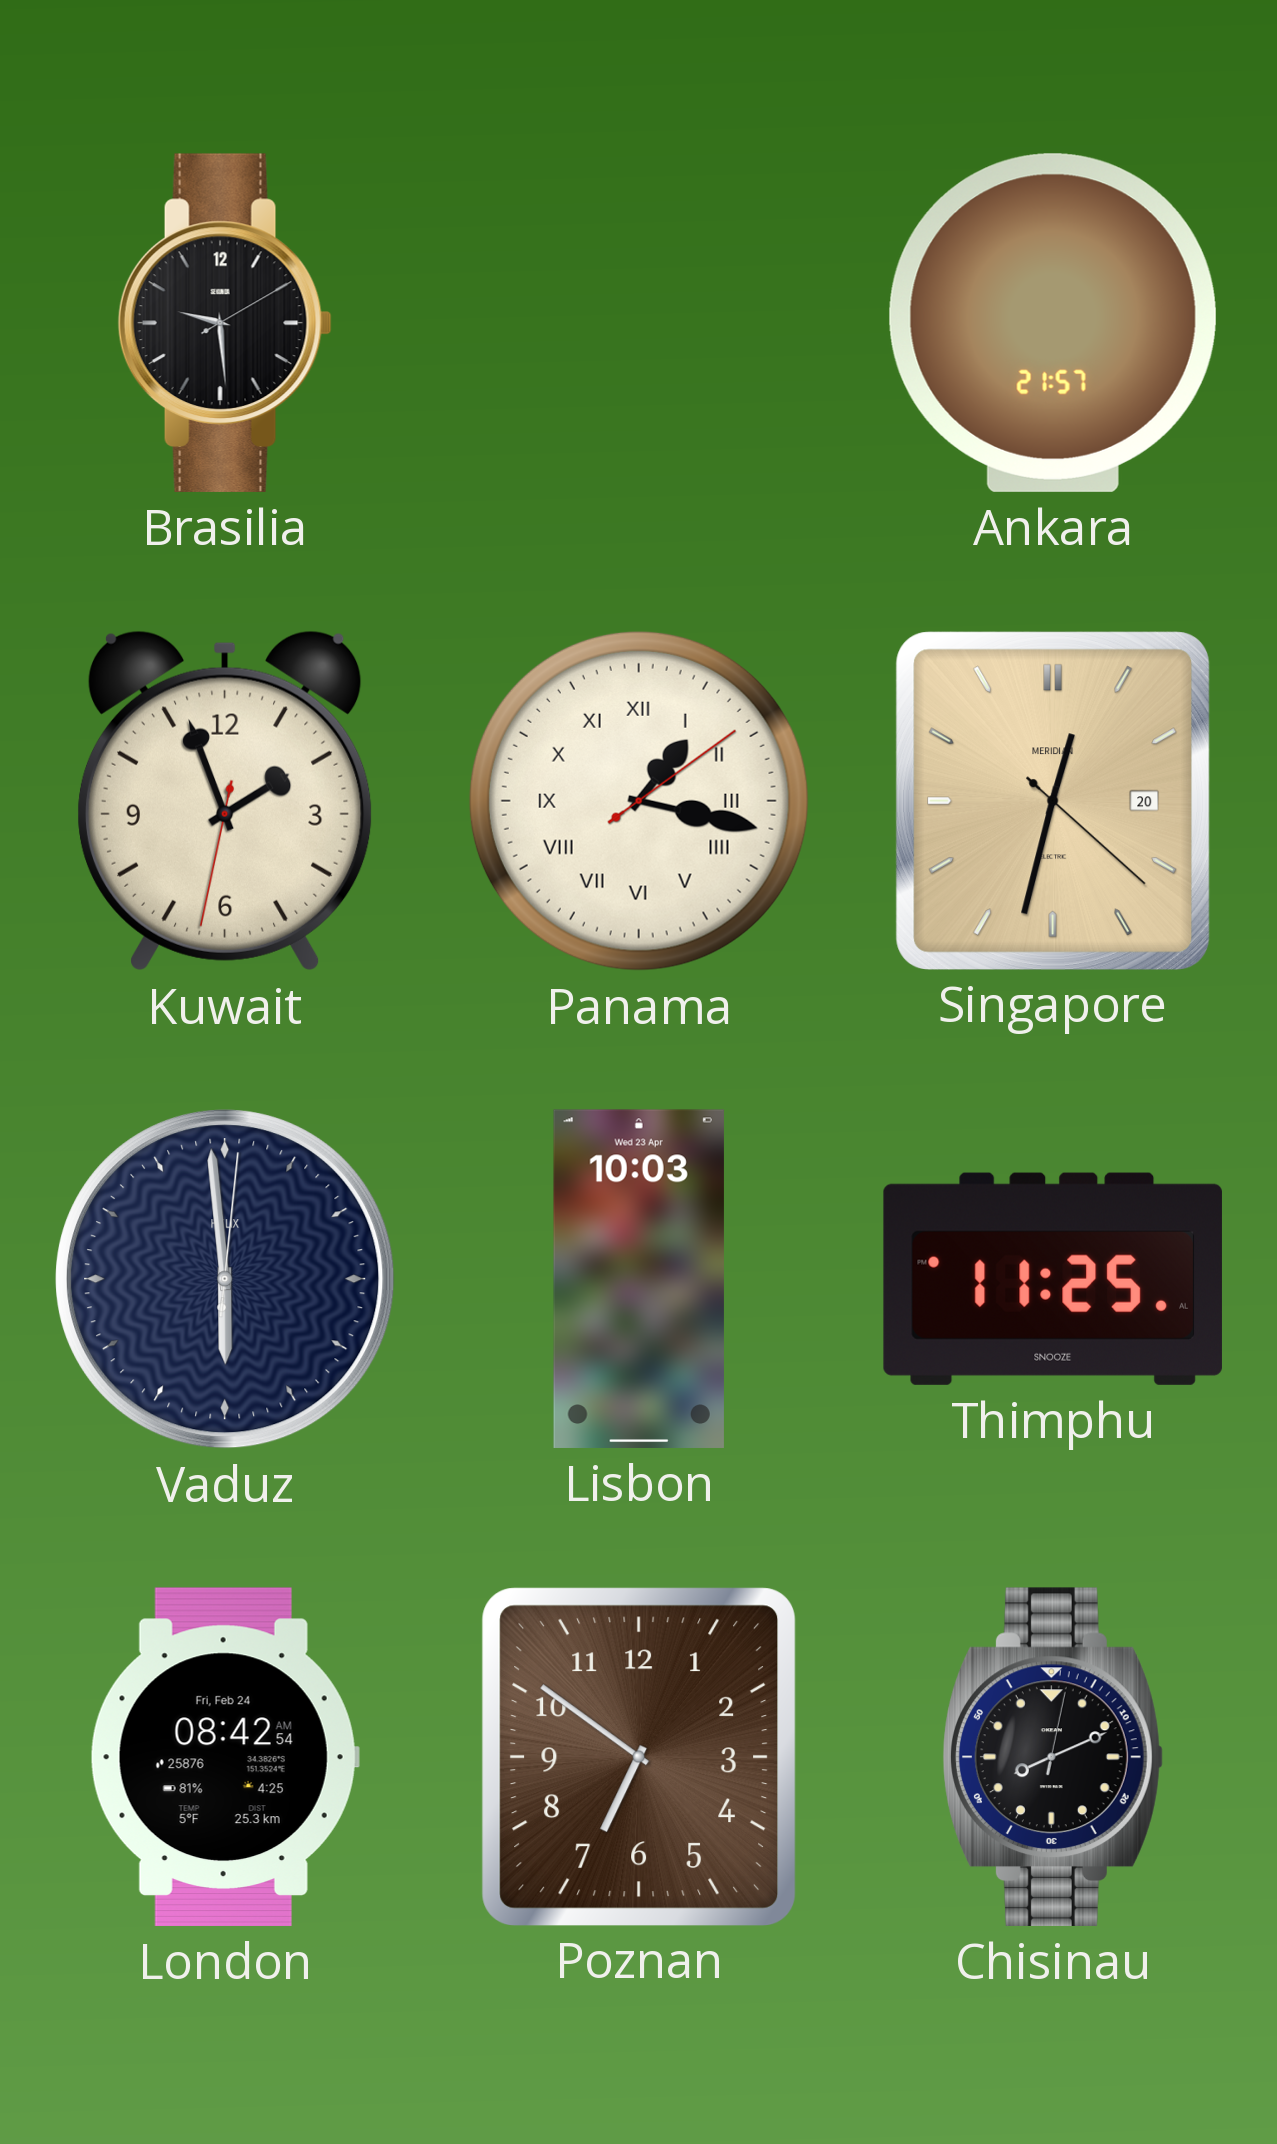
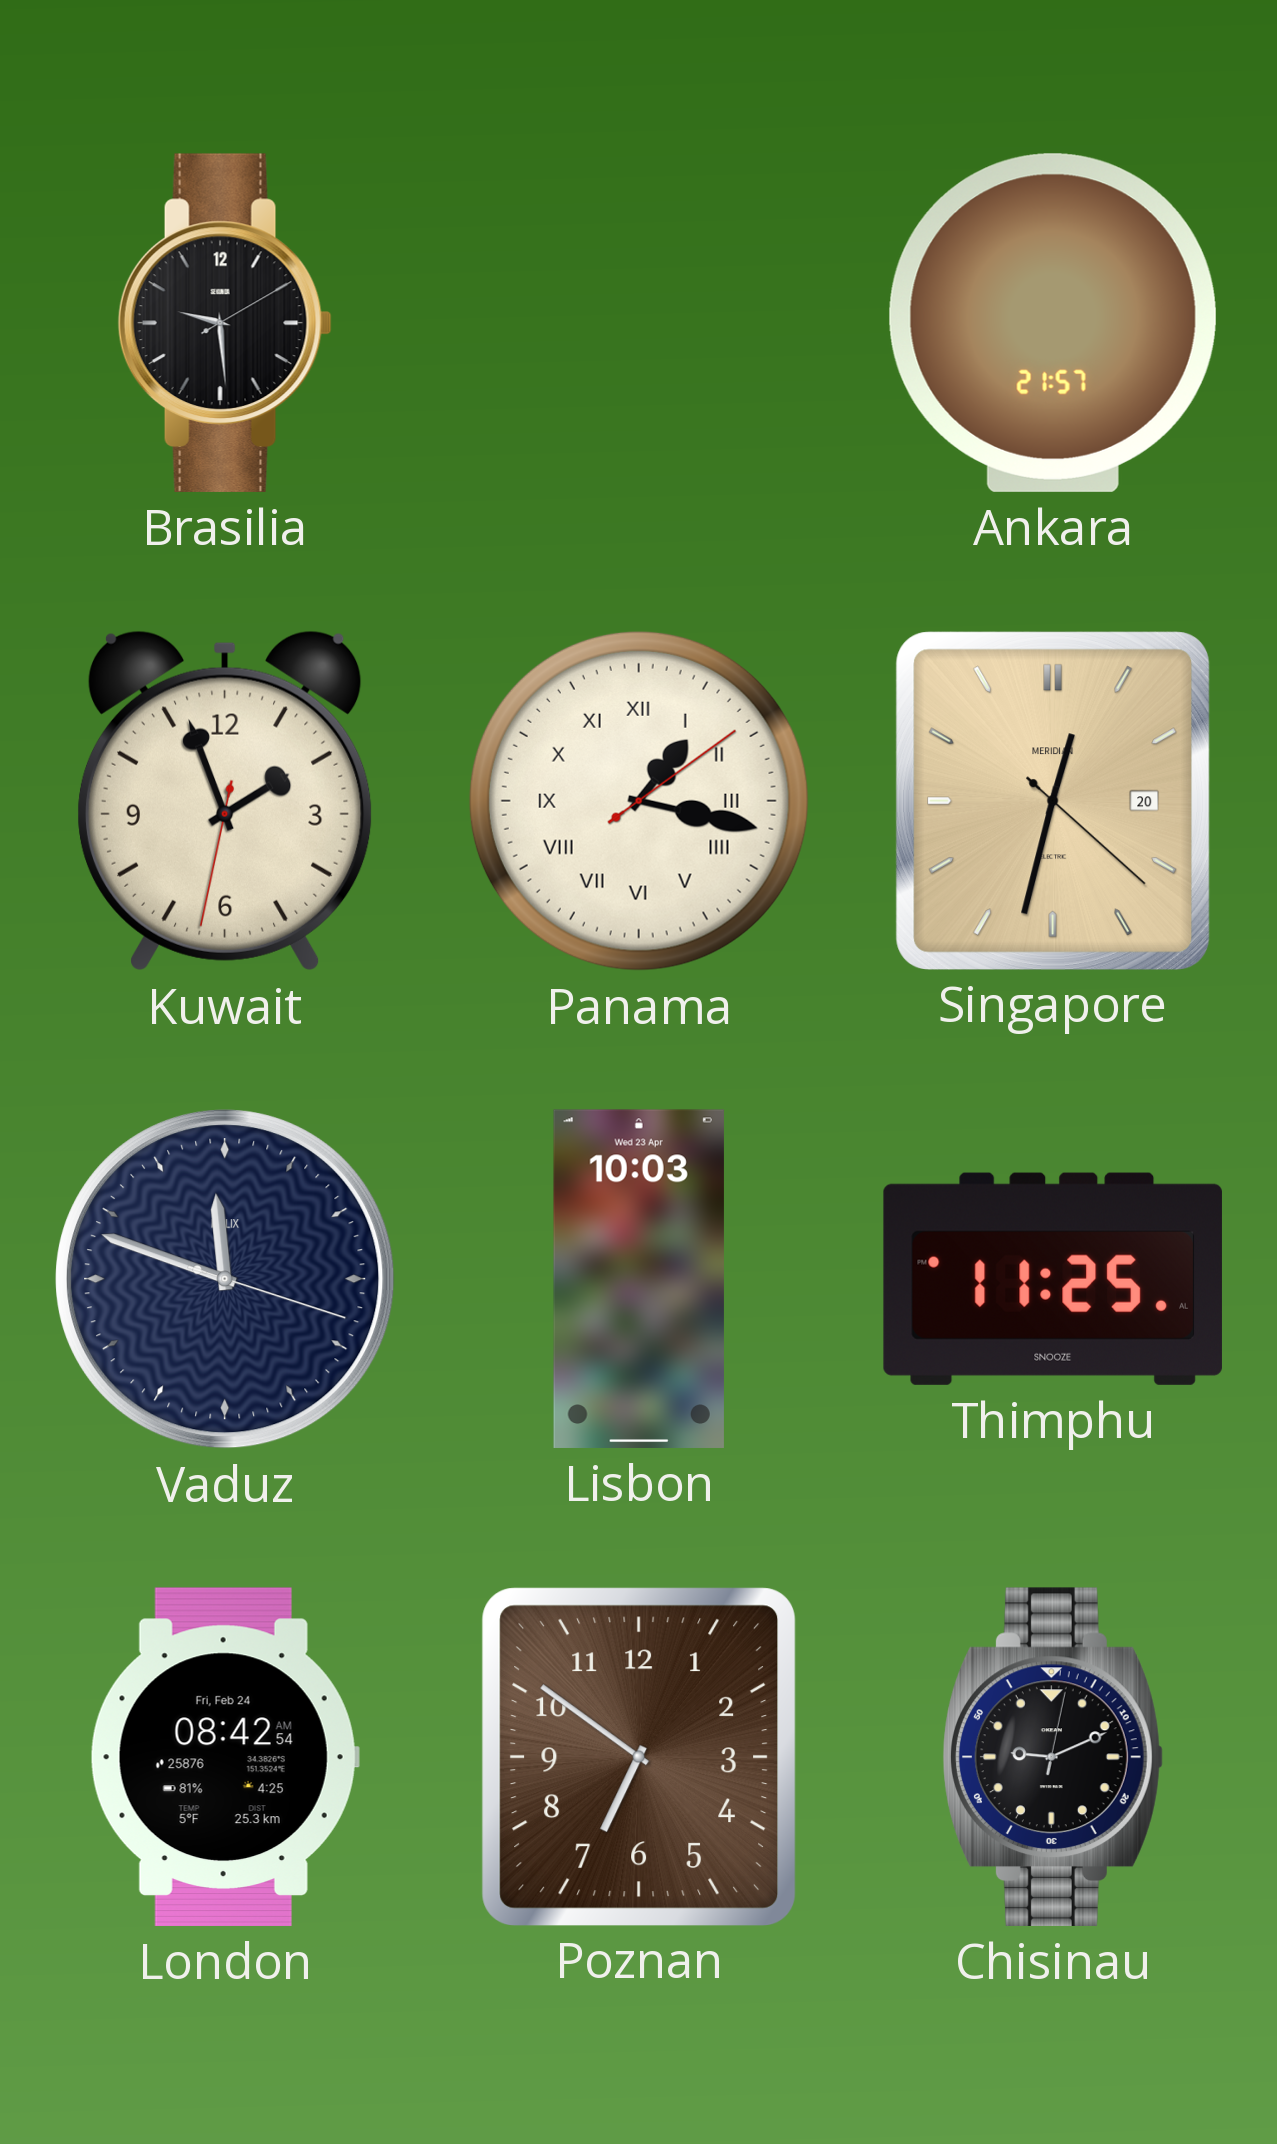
Vaduz: 5:59 -> 11:48
Chisinau: 8:11 -> 9:11
